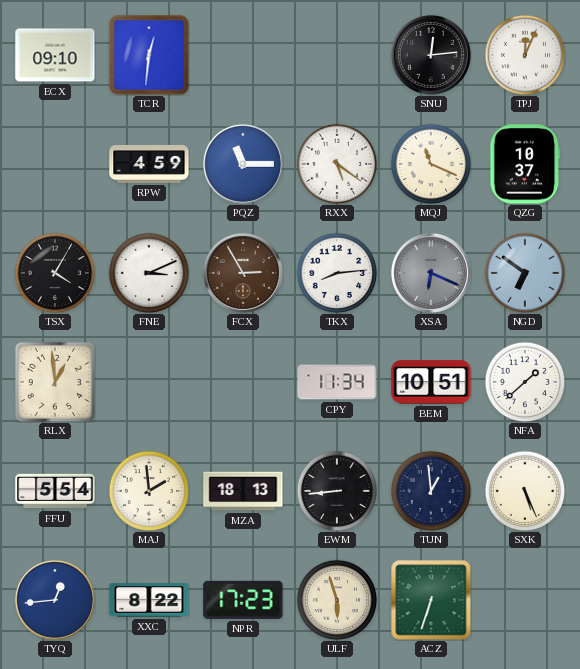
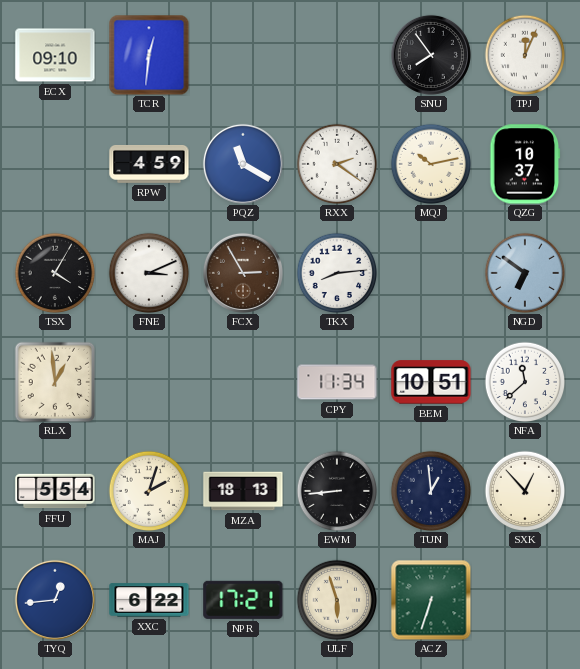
SNU: 12:14 -> 7:54
PQZ: 11:15 -> 11:20
RXX: 5:21 -> 2:21
MQJ: 11:19 -> 10:13
XSA: 6:19 -> none
NFA: 1:38 -> 11:38
MAJ: 1:59 -> 2:03
SXK: 5:26 -> 12:53
XXC: 8:22 -> 6:22
NPR: 17:23 -> 17:21
